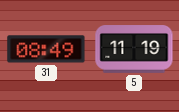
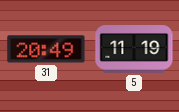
31: 08:49 -> 20:49
